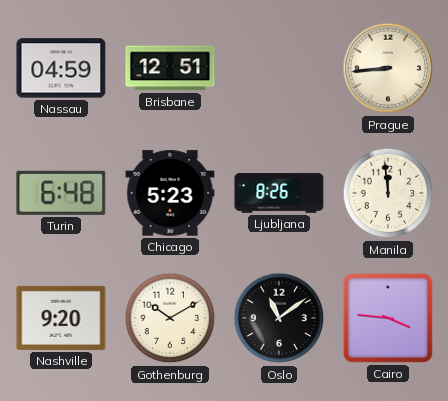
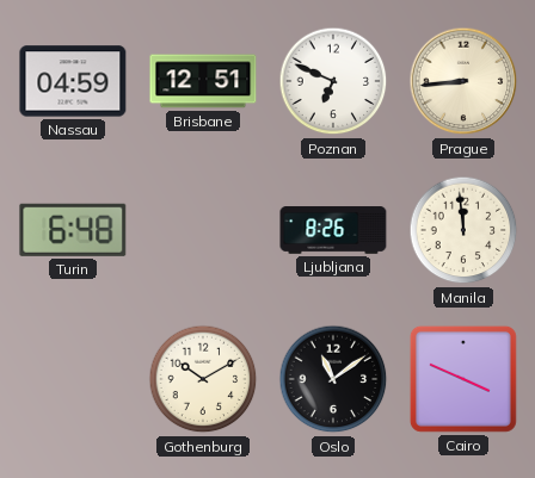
Poznan: none -> 6:49
Chicago: 5:23 -> none
Nashville: 9:20 -> none
Cairo: 3:46 -> 3:49
